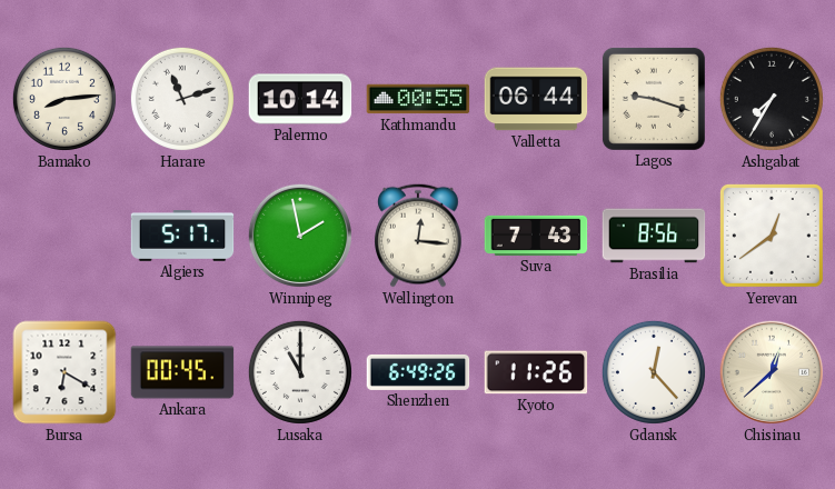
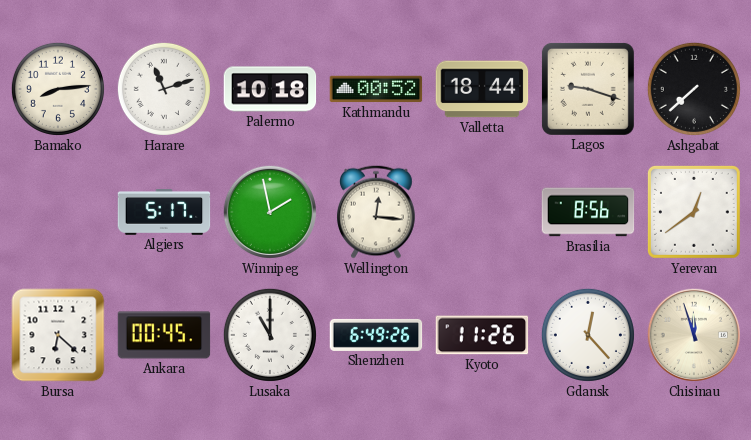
Palermo: 10:14 -> 10:18
Kathmandu: 00:55 -> 00:52
Valletta: 06:44 -> 18:44
Ashgabat: 7:35 -> 7:38
Suva: 7:43 -> none
Bursa: 6:20 -> 6:22
Chisinau: 12:38 -> 11:57
